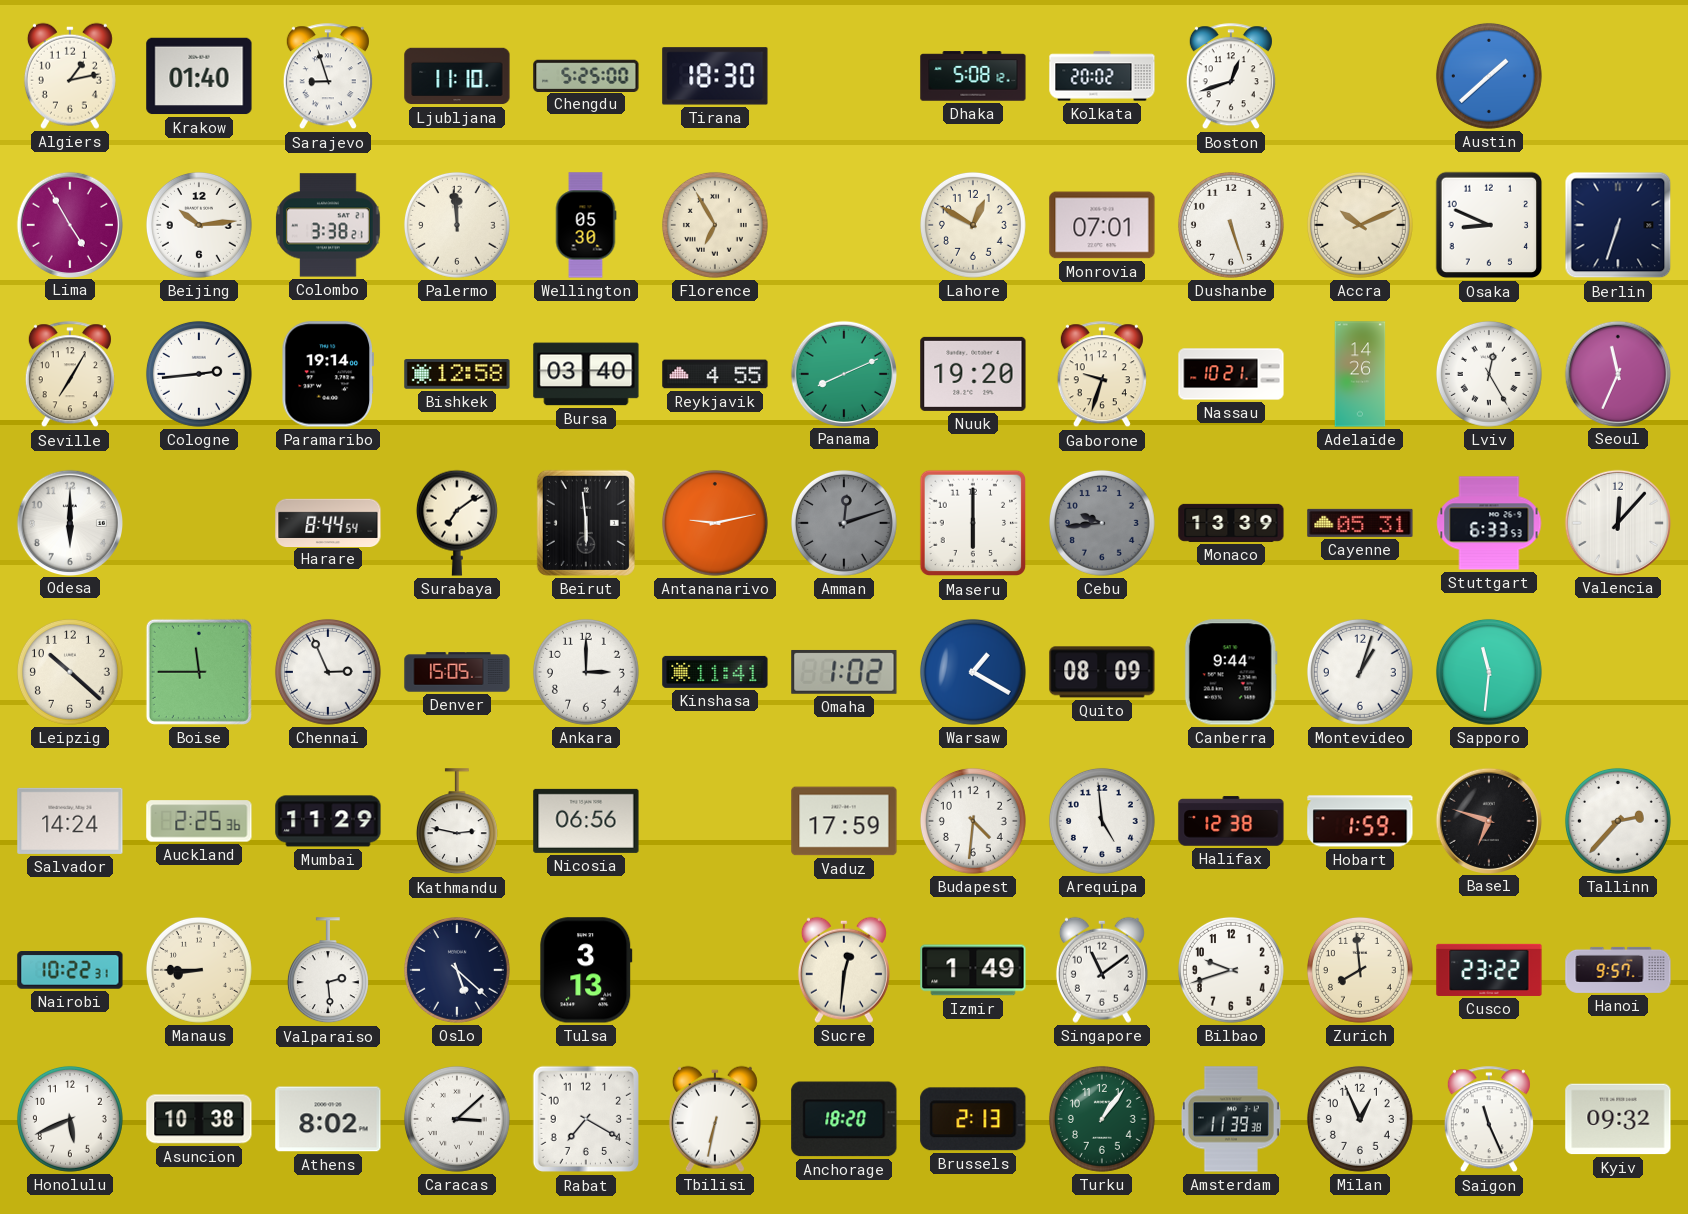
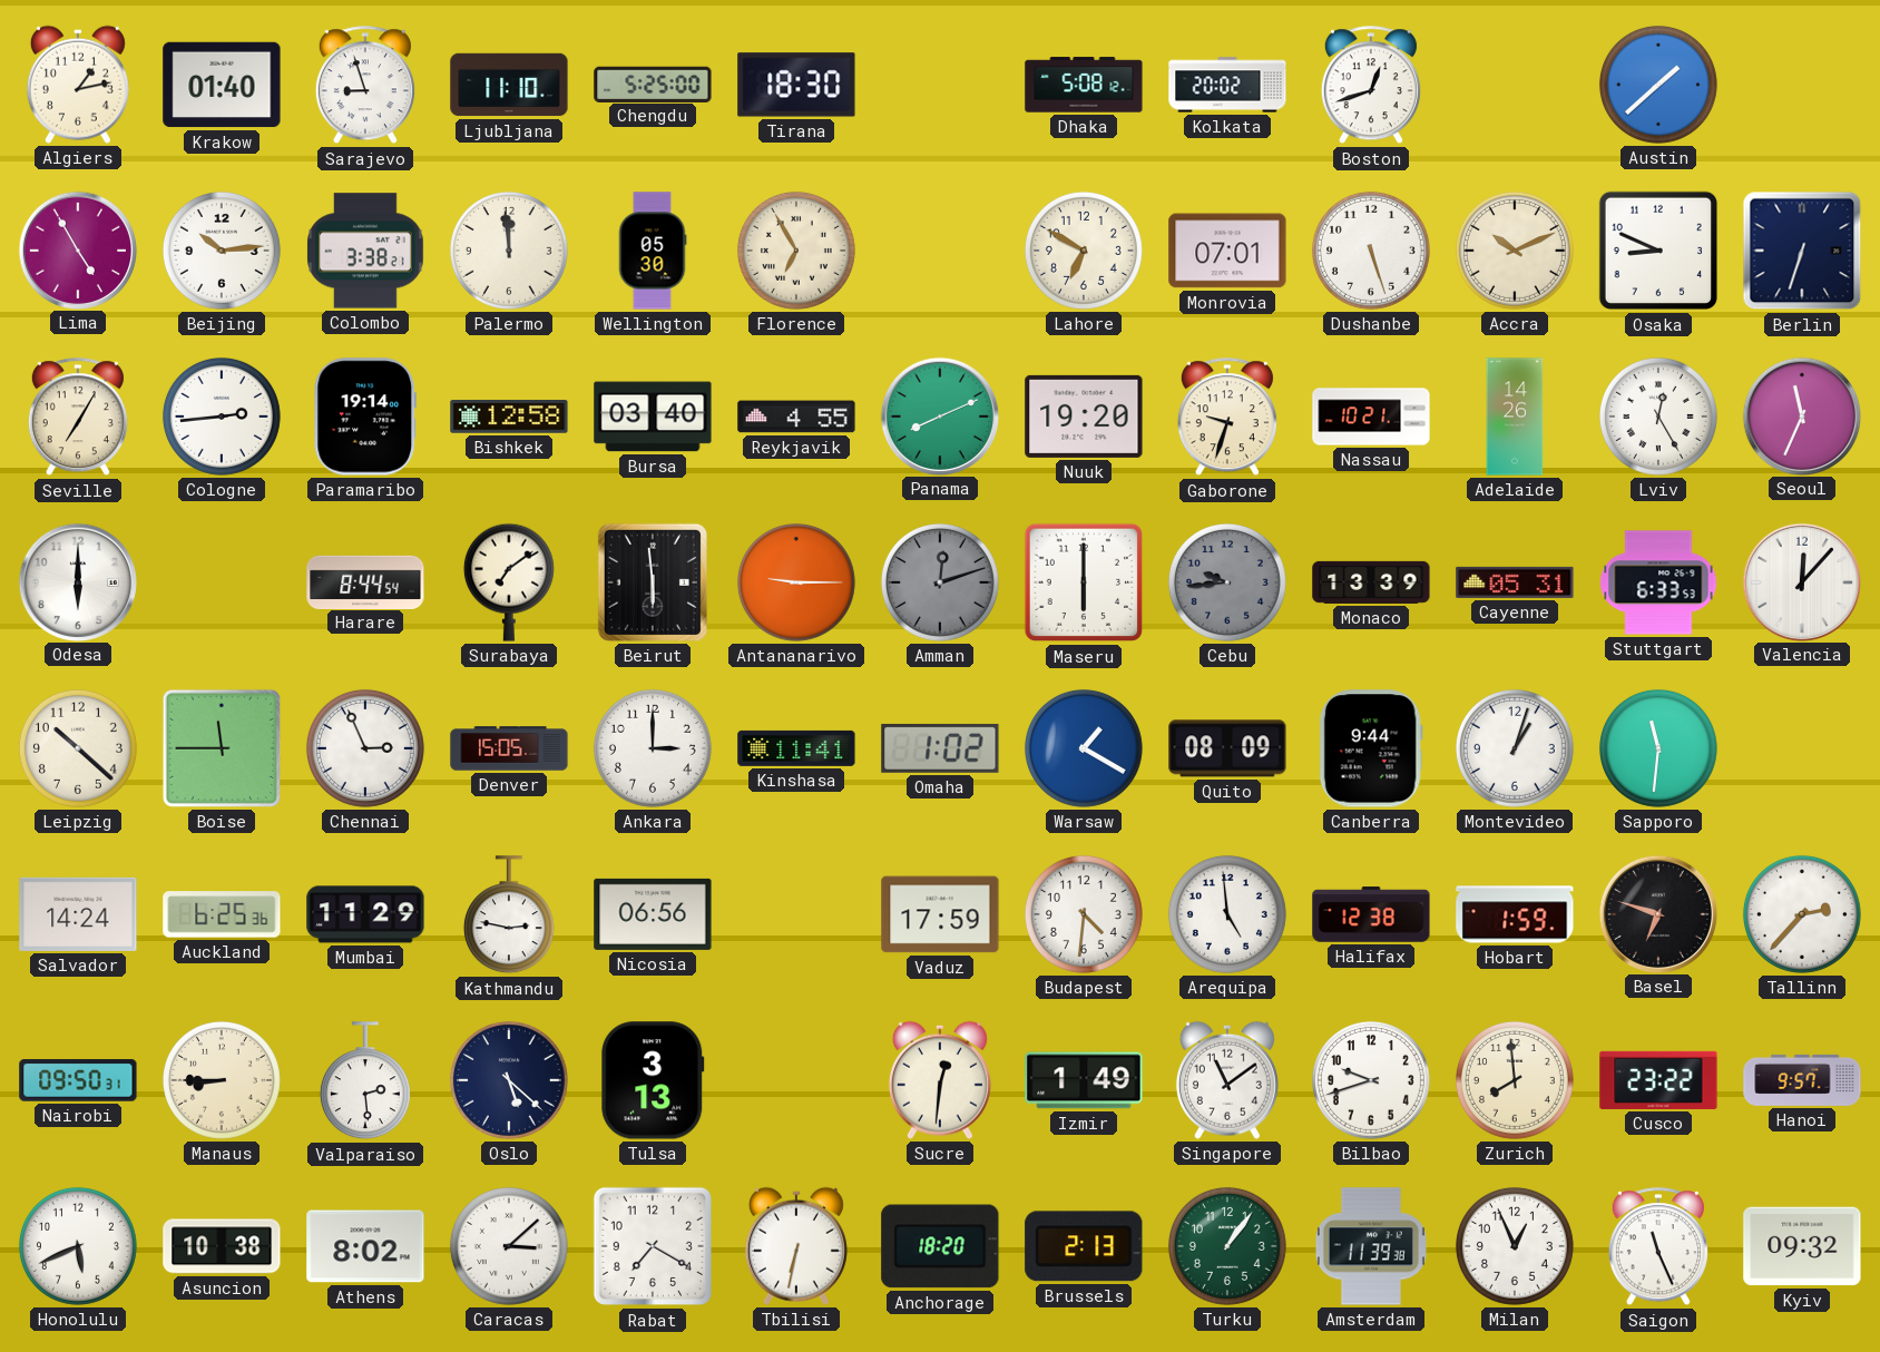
Lahore: 12:50 -> 6:50
Antananarivo: 9:13 -> 9:15
Auckland: 2:25 -> 6:25
Nairobi: 10:22 -> 09:50
